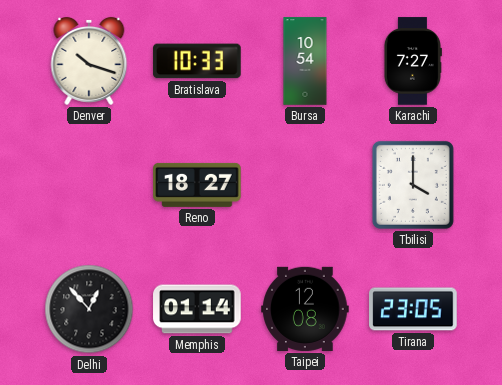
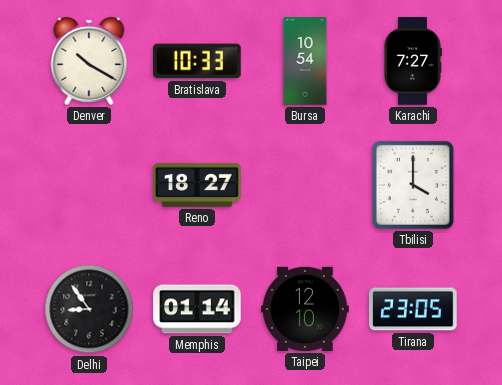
Denver: 10:18 -> 10:20
Delhi: 12:53 -> 8:54
Taipei: 12:08 -> 12:10
